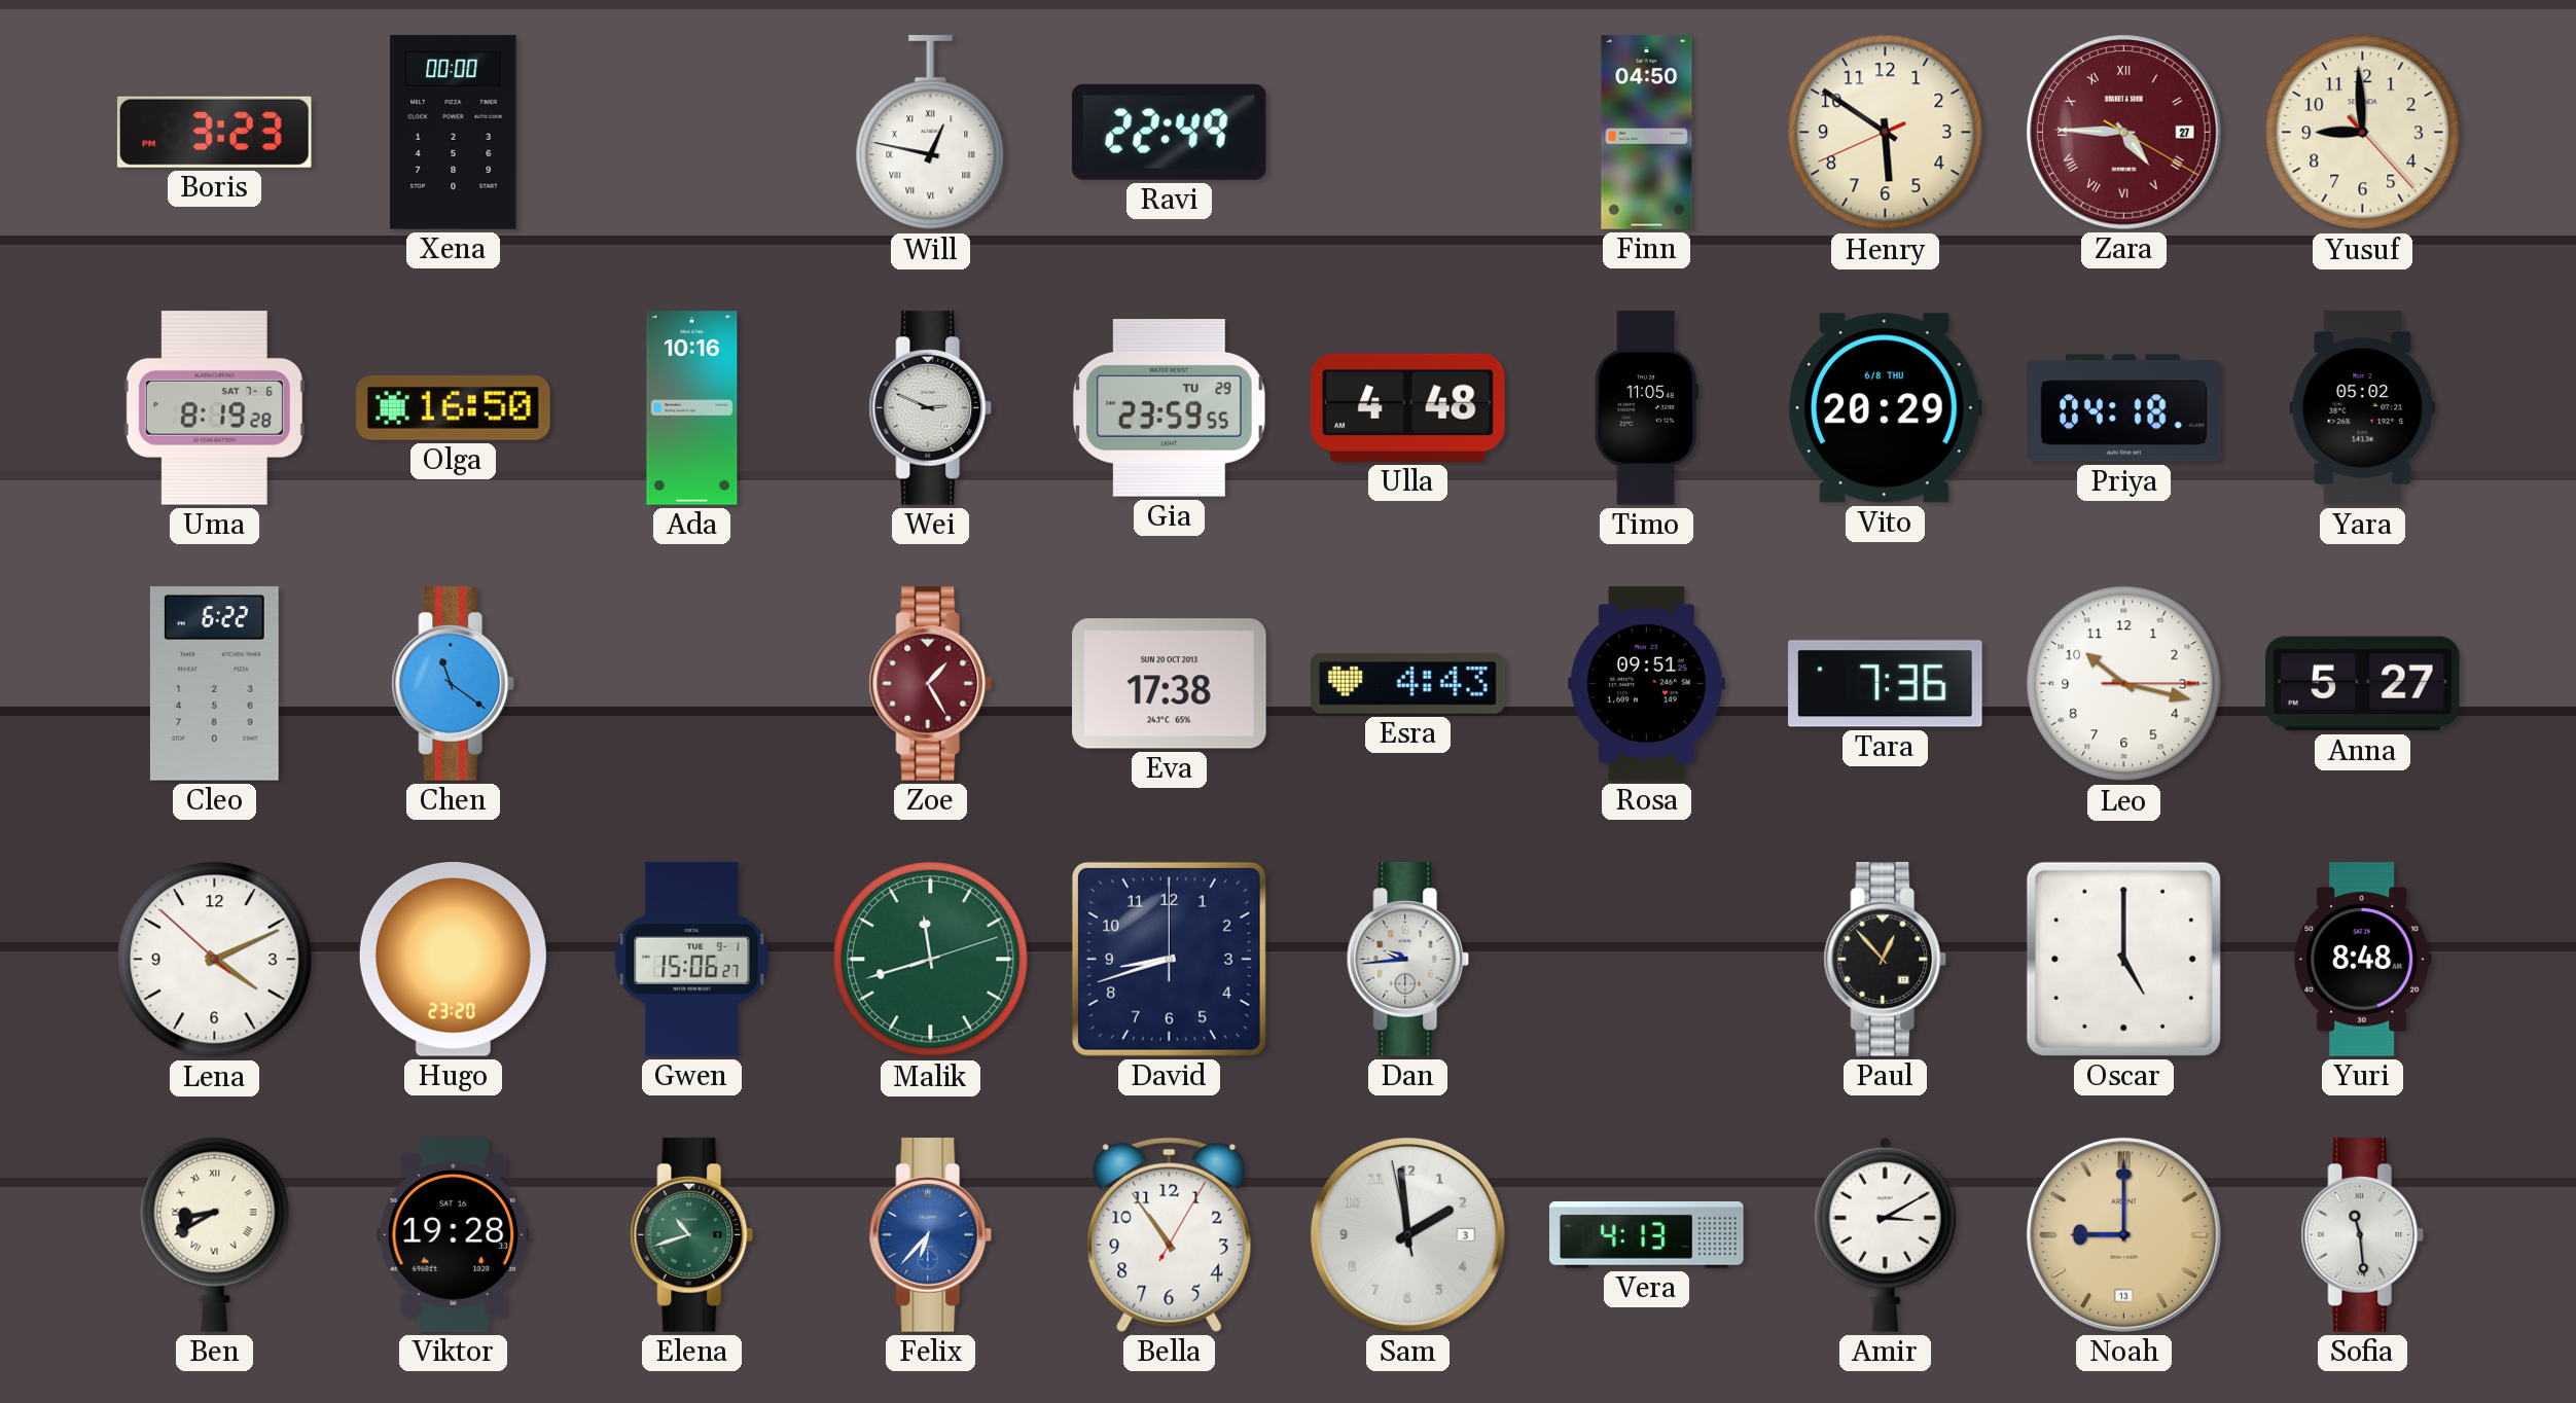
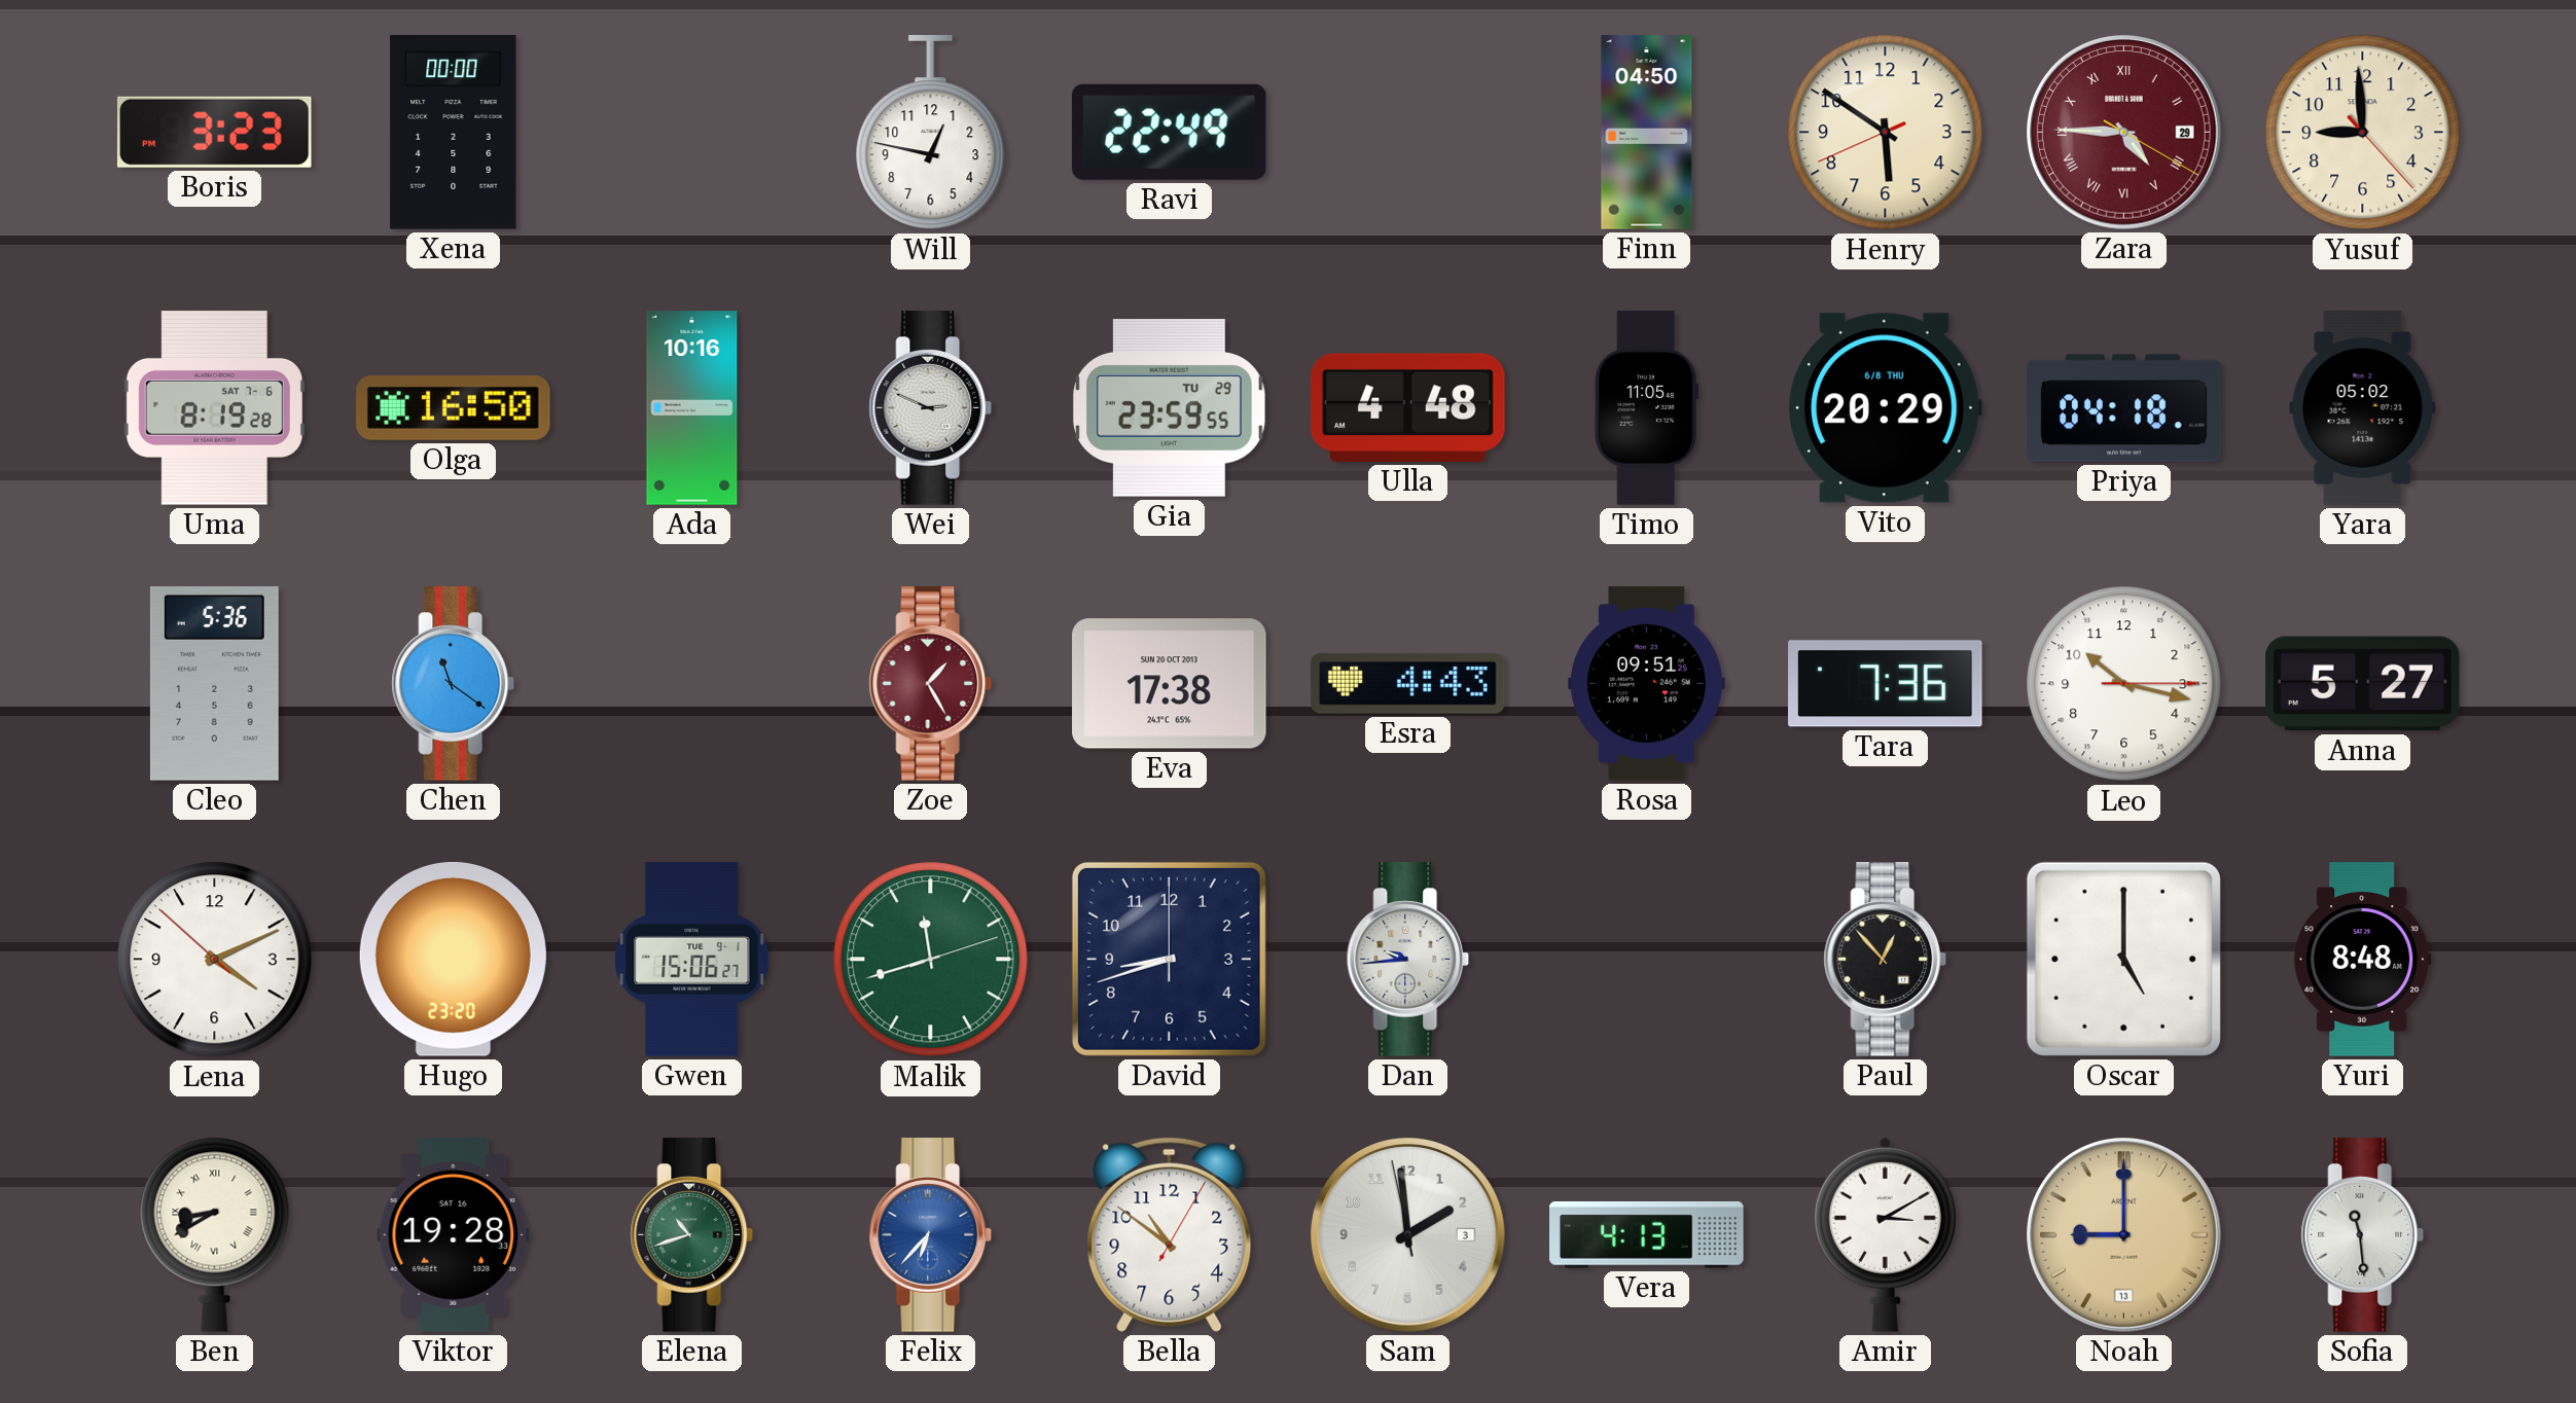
Will numerals: Roman -> Arabic
Zara date: 27 -> 29
Cleo: 6:22 -> 5:36
Bella: 10:54 -> 10:51
